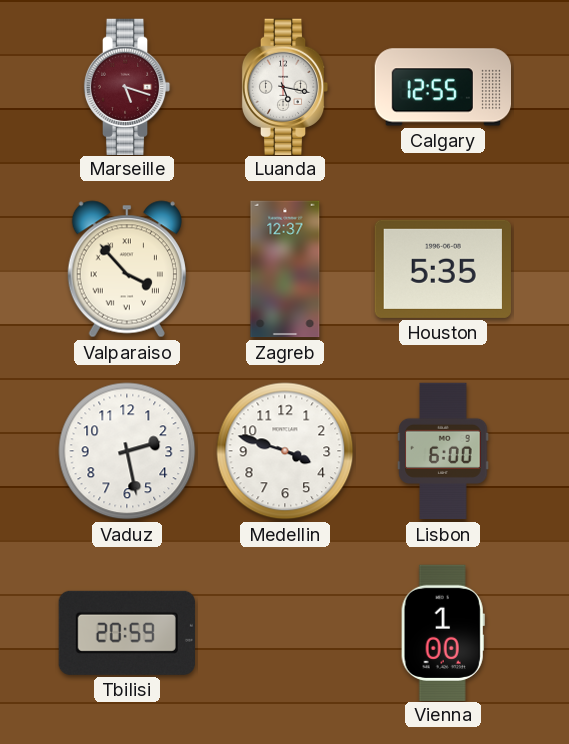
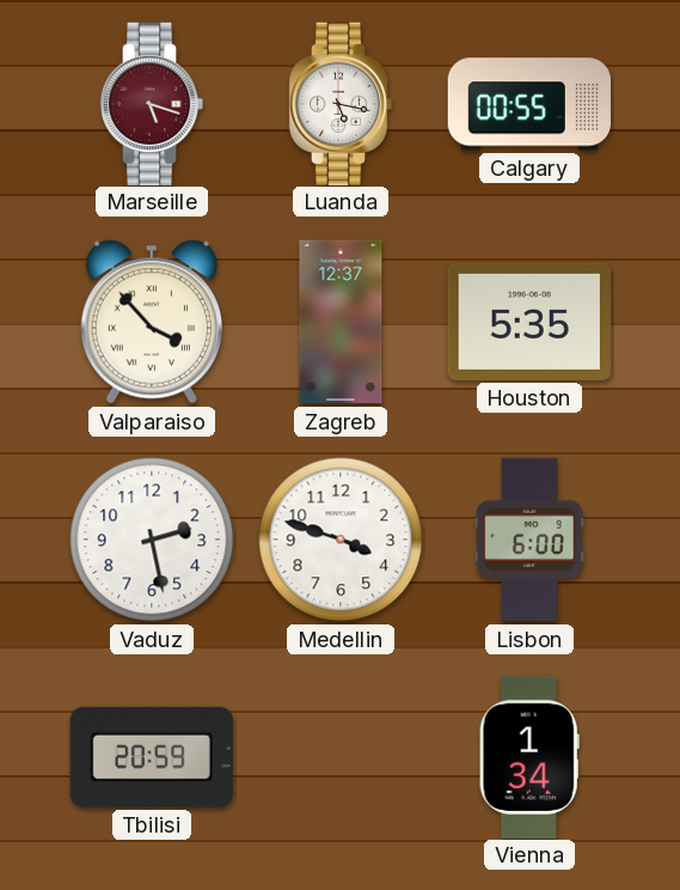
Calgary: 12:55 -> 00:55
Vienna: 1:00 -> 1:34
